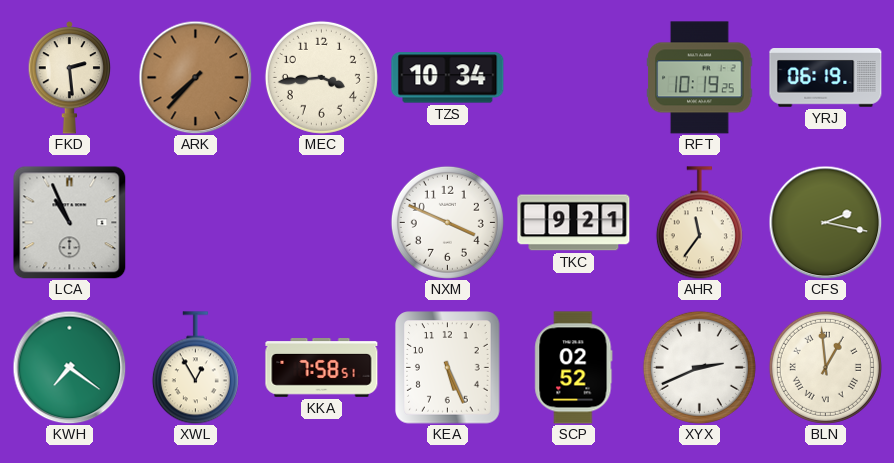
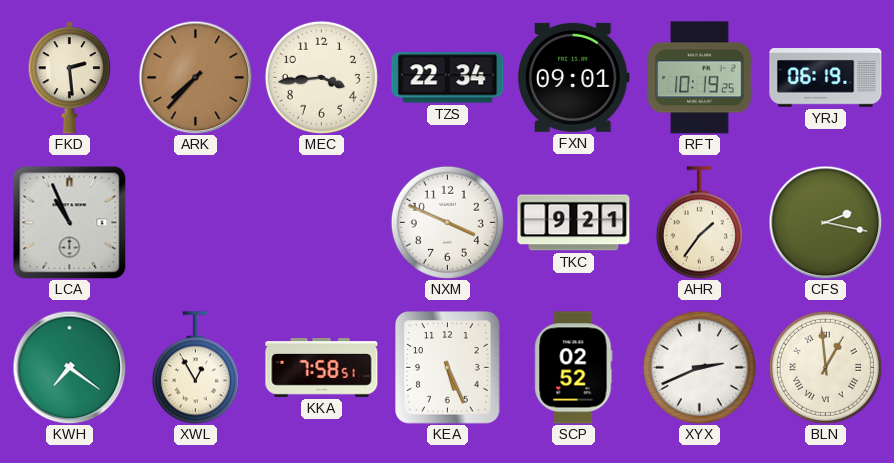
TZS: 10:34 -> 22:34
FXN: none -> 09:01
AHR: 11:36 -> 1:36
